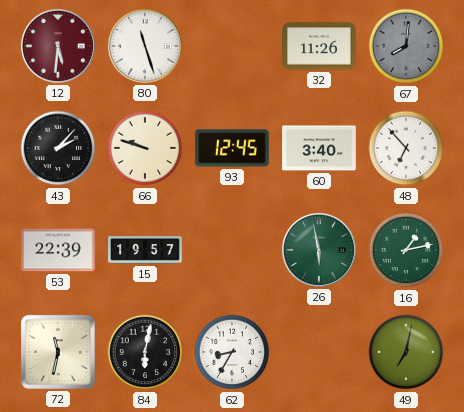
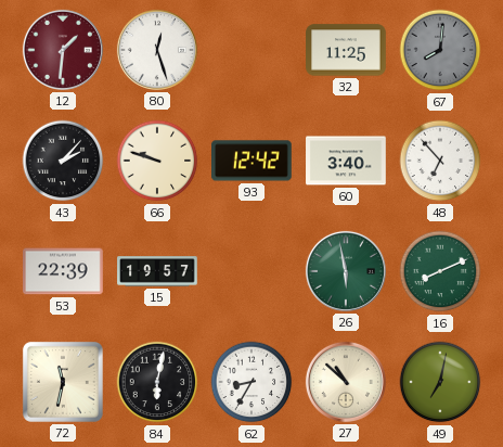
12: 5:31 -> 1:31
80: 11:27 -> 12:27
32: 11:26 -> 11:25
93: 12:45 -> 12:42
16: 1:13 -> 8:11
27: none -> 10:52
